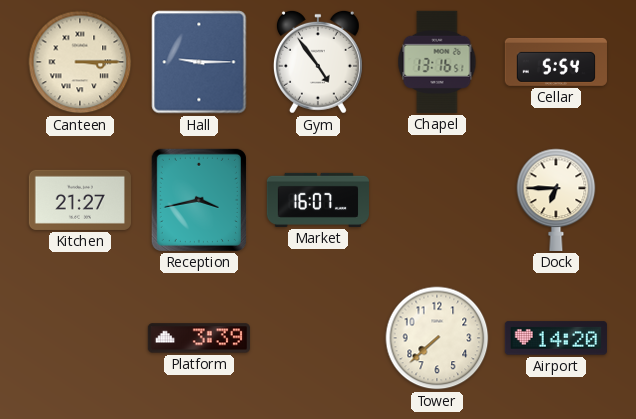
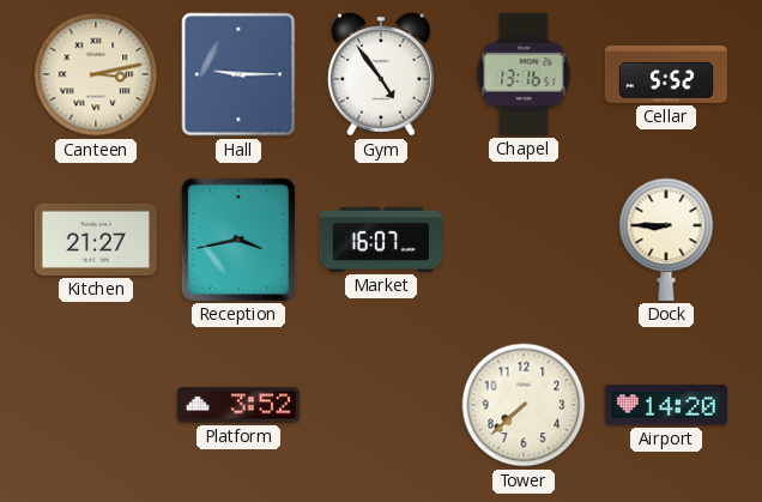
Canteen: 3:15 -> 3:13
Cellar: 5:54 -> 5:52
Dock: 6:45 -> 8:45
Platform: 3:39 -> 3:52
